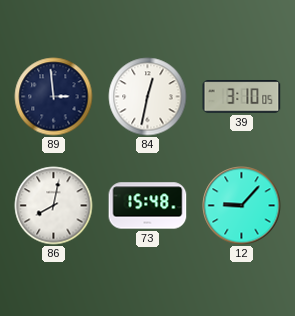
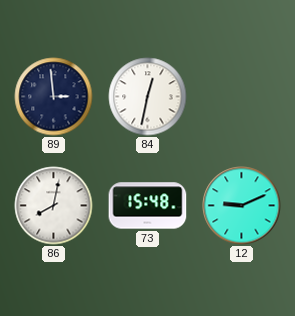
39: 3:10 -> none
12: 9:07 -> 9:11
